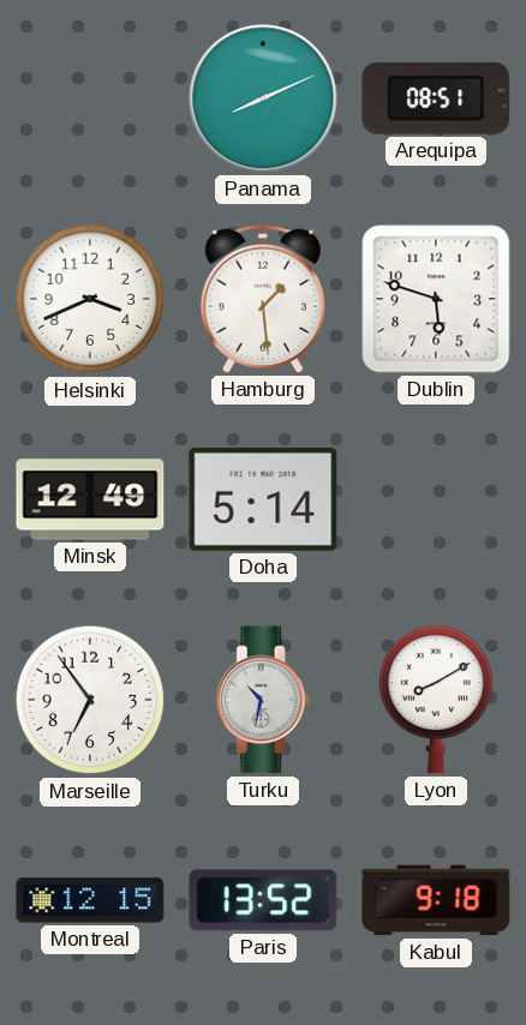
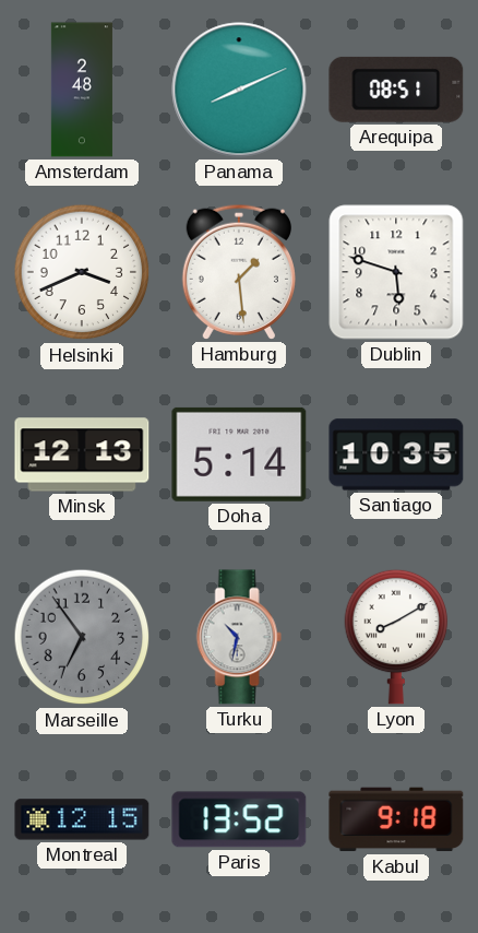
Amsterdam: none -> 2:48
Minsk: 12:49 -> 12:13
Santiago: none -> 10:35
Marseille dial: white -> grey
